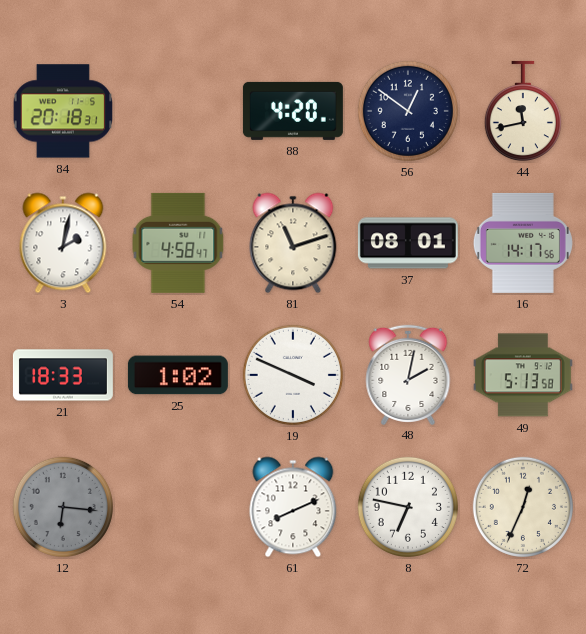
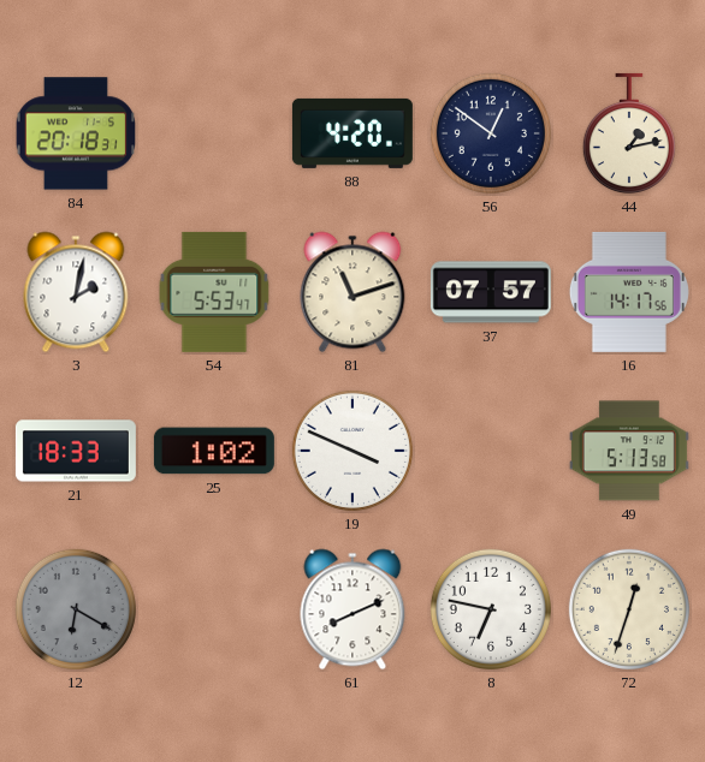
44: 11:43 -> 1:13
54: 4:58 -> 5:53
37: 08:01 -> 07:57
48: 2:02 -> none
12: 6:16 -> 6:20
72: 12:34 -> 12:33
